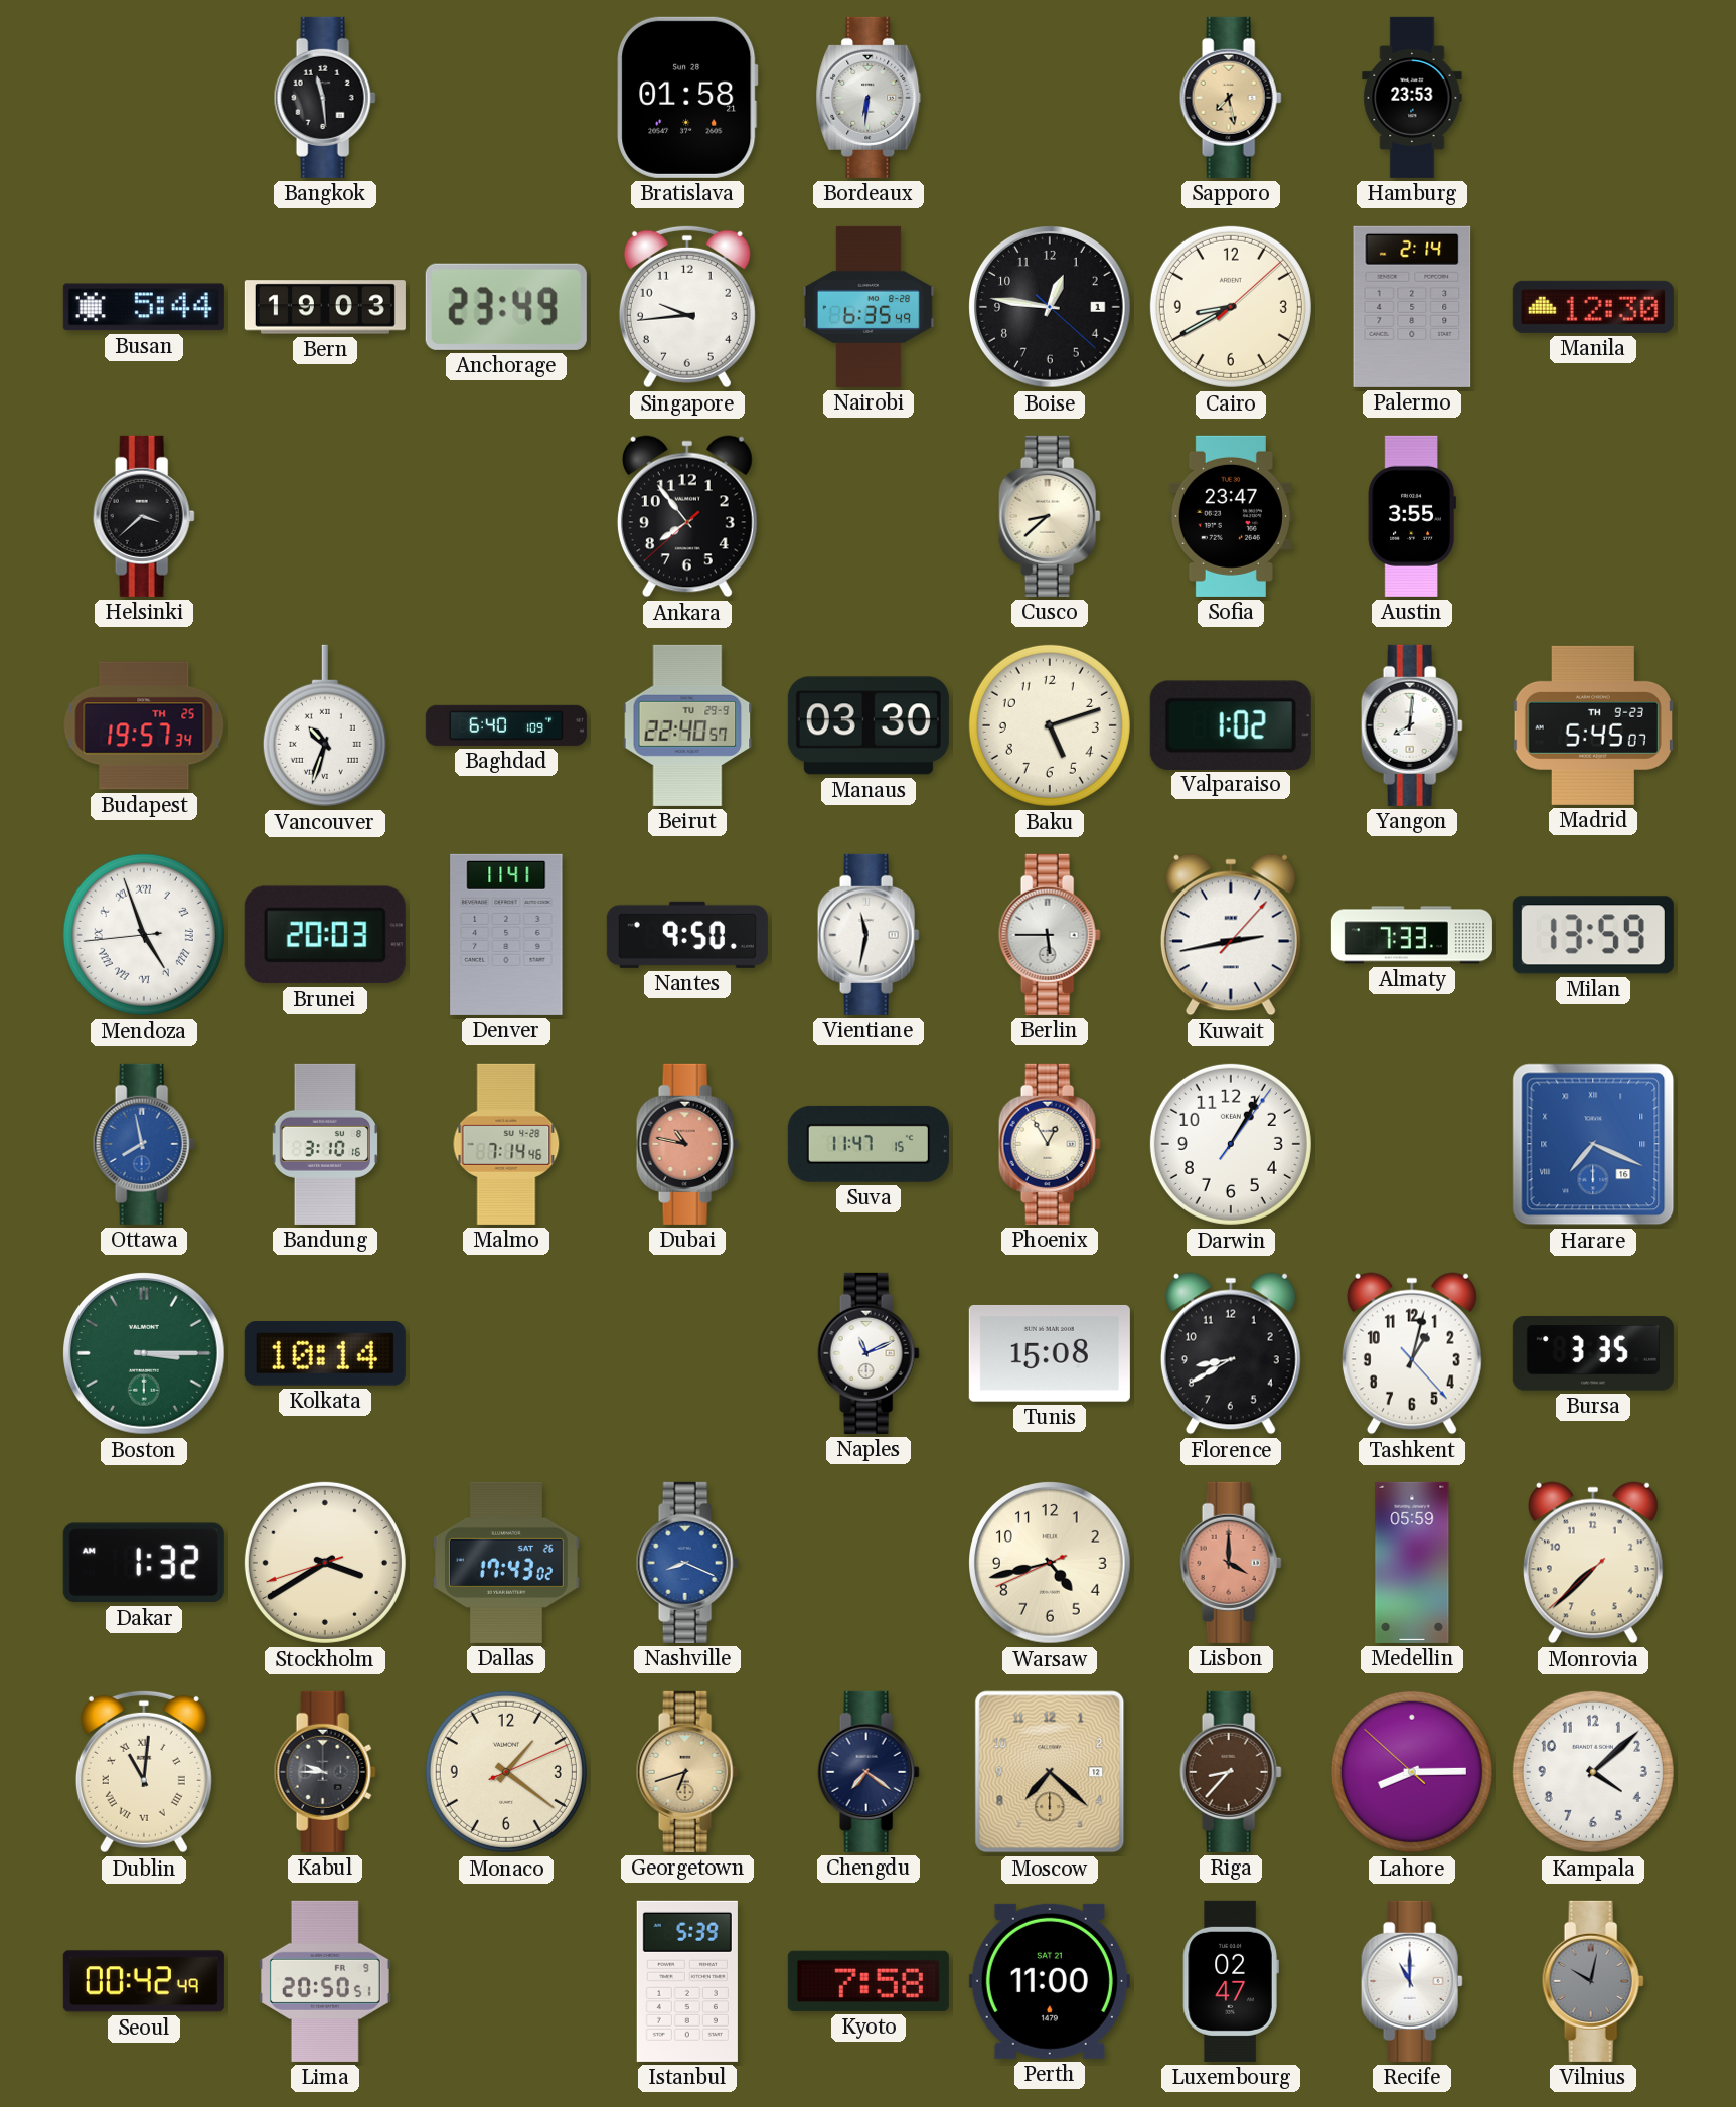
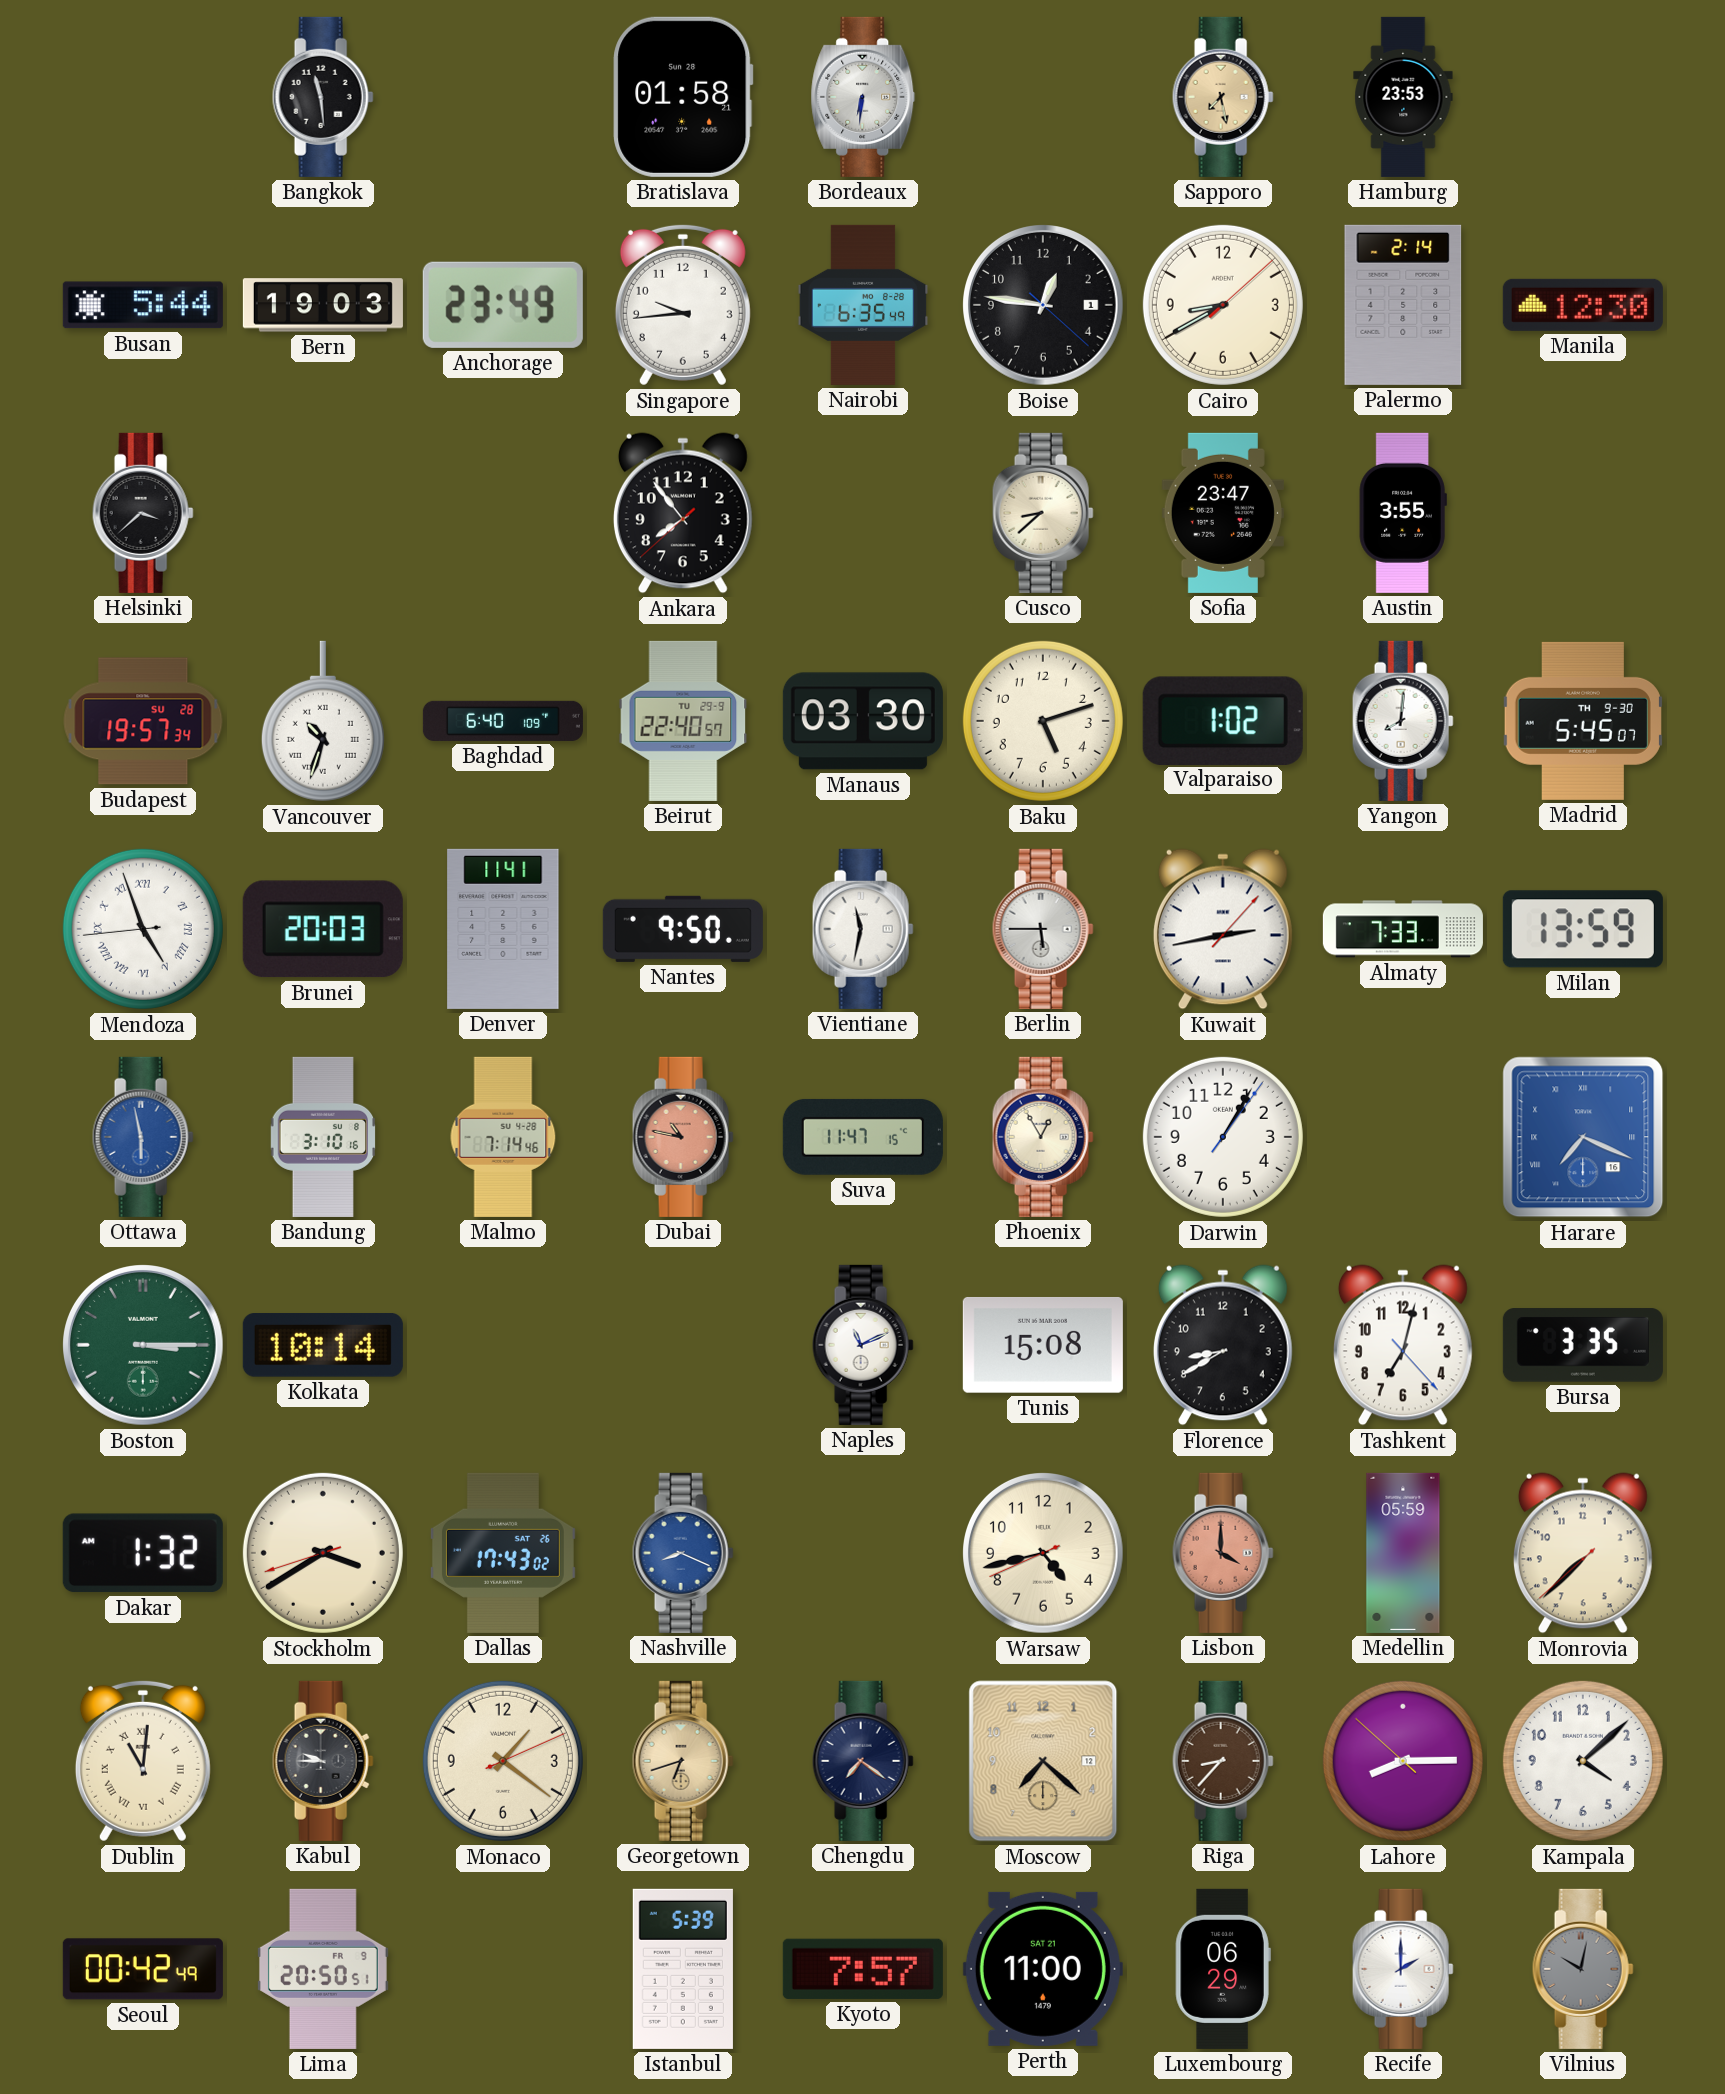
Budapest date: TH 25 -> SU 28
Madrid date: TH 9-23 -> TH 9-30
Ottawa: 7:58 -> 5:58
Tashkent: 1:02 -> 7:02
Kyoto: 7:58 -> 7:57
Luxembourg: 02:47 -> 06:29
Recife: 11:00 -> 2:00
